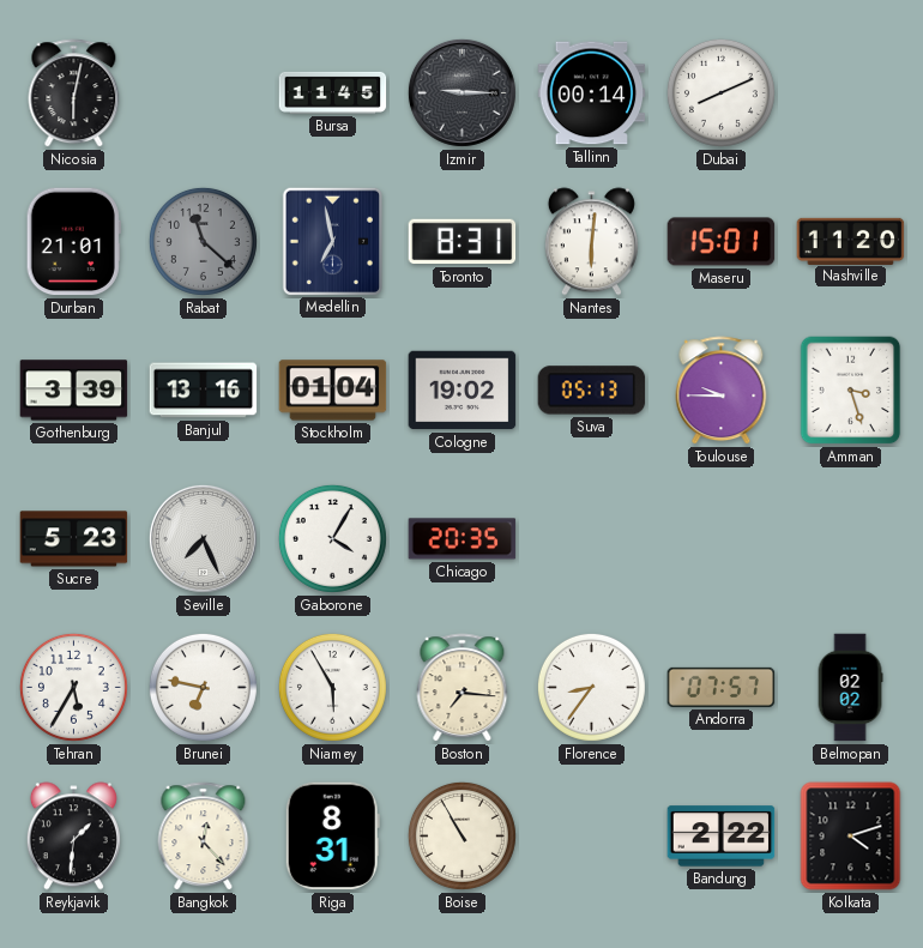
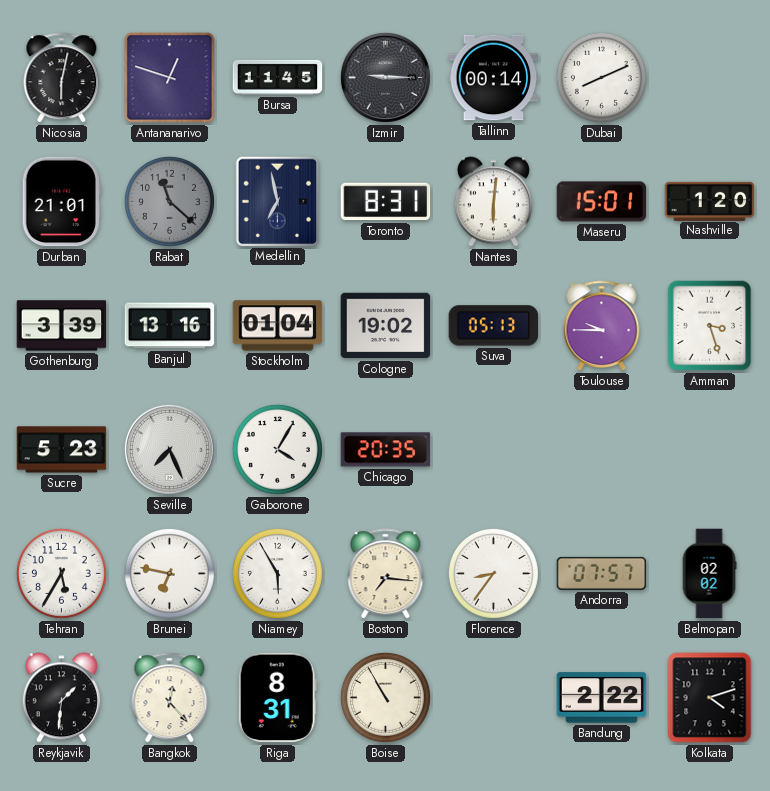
Antananarivo: none -> 12:48
Nashville: 11:20 -> 1:20
